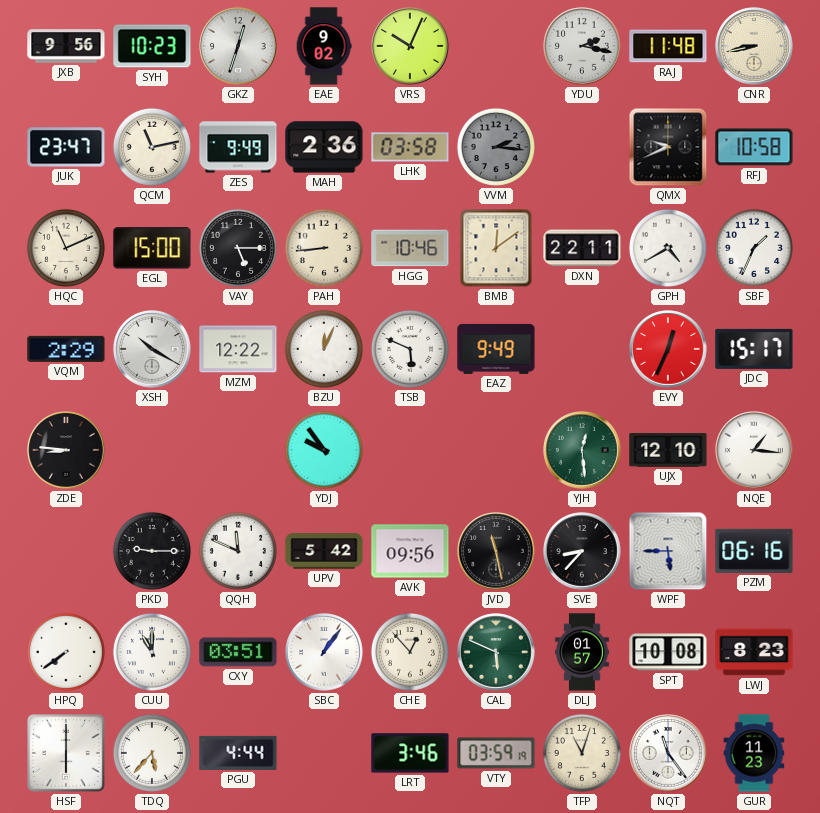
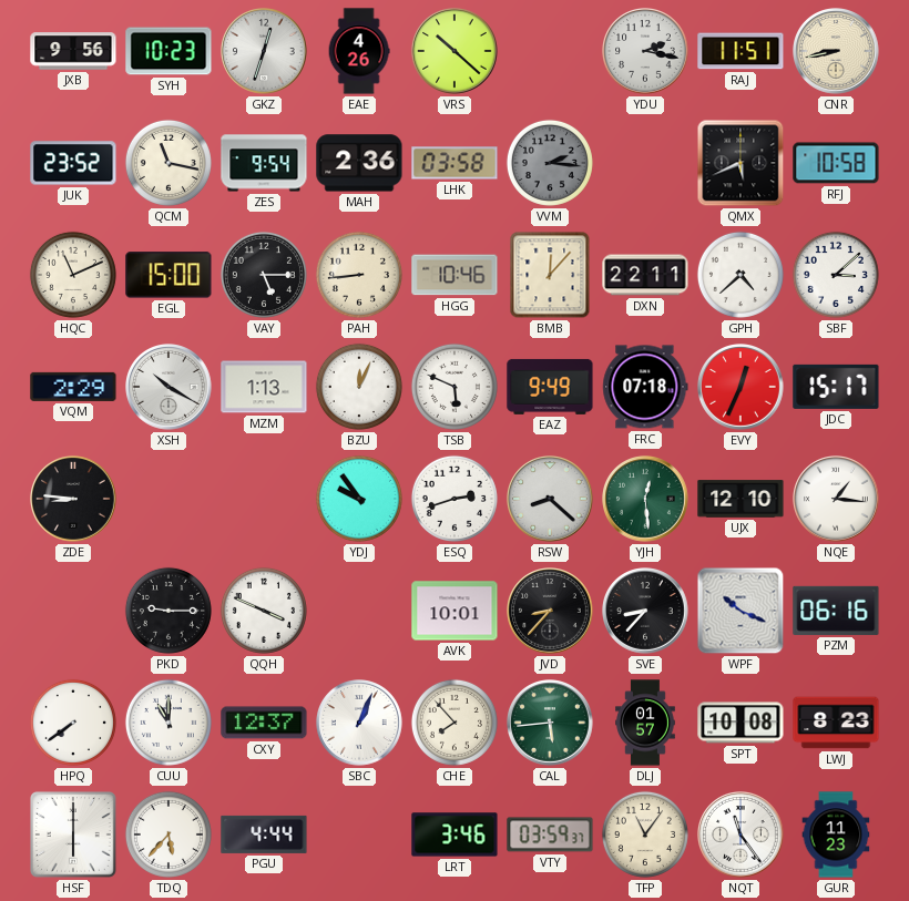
EAE: 9:02 -> 4:26
VRS: 10:04 -> 10:22
RAJ: 11:48 -> 11:51
JUK: 23:47 -> 23:52
QCM: 11:13 -> 11:17
ZES: 9:49 -> 9:54
QMX: 9:41 -> 5:41
BMB: 12:09 -> 12:07
GPH: 4:40 -> 4:38
SBF: 1:34 -> 3:08
MZM: 12:22 -> 1:13
FRC: none -> 07:18
ESQ: none -> 2:42
RSW: none -> 8:22
QQH: 11:49 -> 3:49
UPV: 5:42 -> none
AVK: 09:56 -> 10:01
JVD: 11:28 -> 8:37
WPF: 5:45 -> 10:19
CXY: 03:51 -> 12:37
SBC: 1:06 -> 1:04
CHE: 12:53 -> 7:53
CAL: 5:49 -> 5:44
VTY: 03:59:19 -> 03:59:37
TFP: 11:03 -> 11:06
